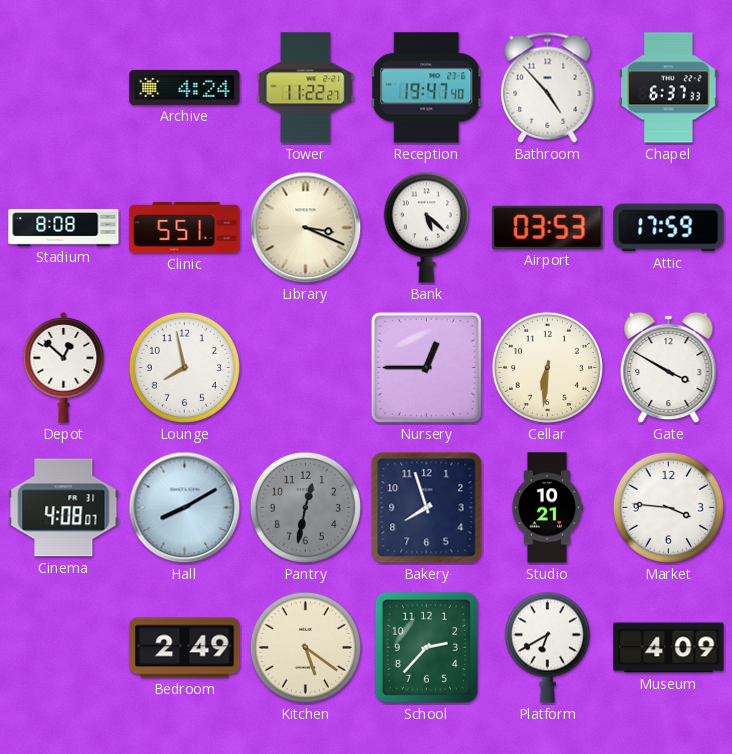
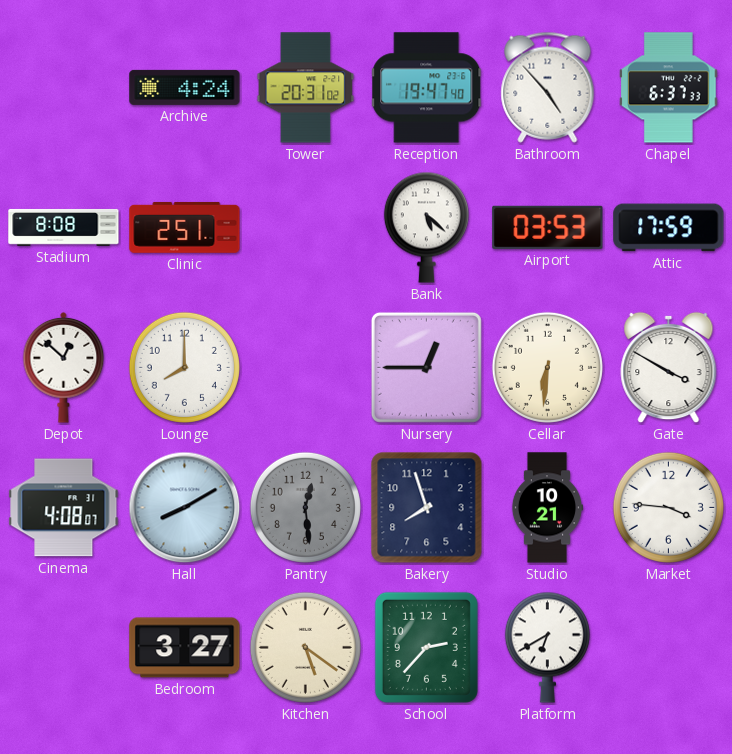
Tower: 11:22 -> 20:31
Clinic: 5:51 -> 2:51
Library: 3:19 -> none
Lounge: 7:58 -> 8:00
Pantry: 12:32 -> 12:29
Bedroom: 2:49 -> 3:27
Museum: 4:09 -> none
